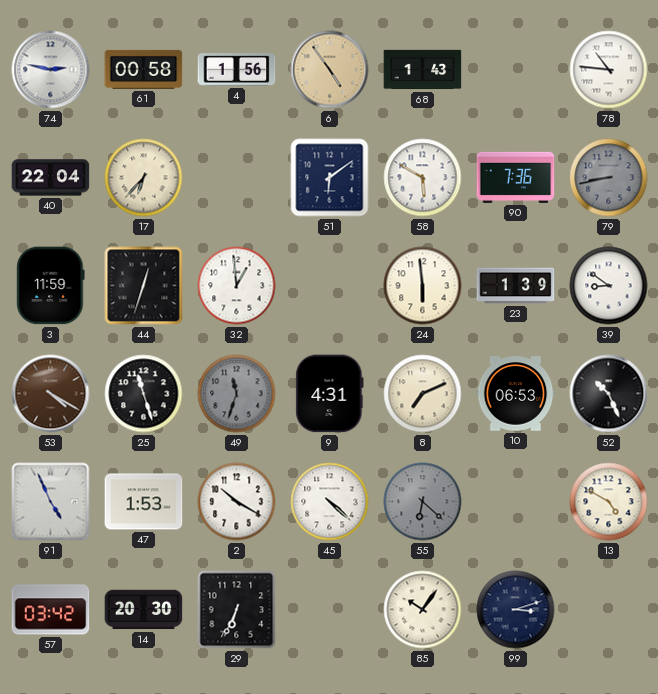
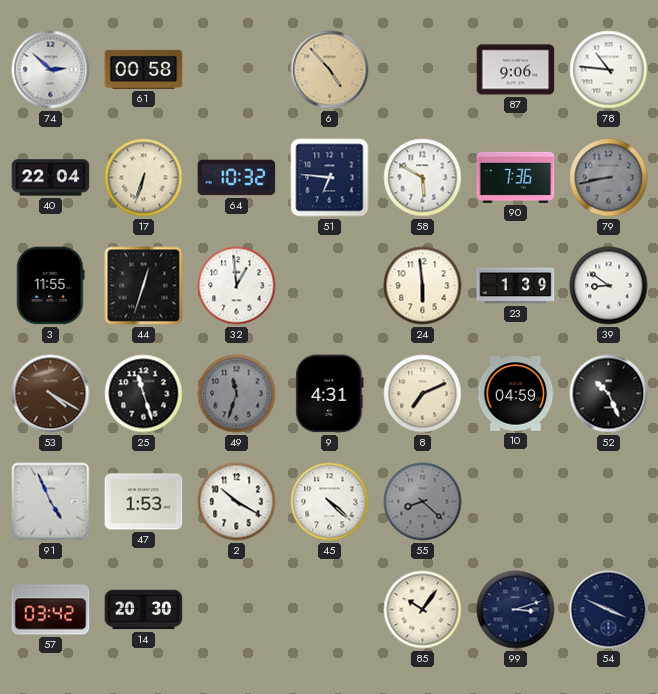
74: 2:47 -> 2:52
4: 1:56 -> none
6: 4:54 -> 4:53
68: 1:43 -> none
87: none -> 9:06
17: 6:37 -> 6:33
64: none -> 10:32
51: 6:09 -> 6:46
3: 11:59 -> 11:55
10: 06:53 -> 04:59
55: 6:22 -> 8:22
13: 4:50 -> none
29: 6:34 -> none
54: none -> 3:49
